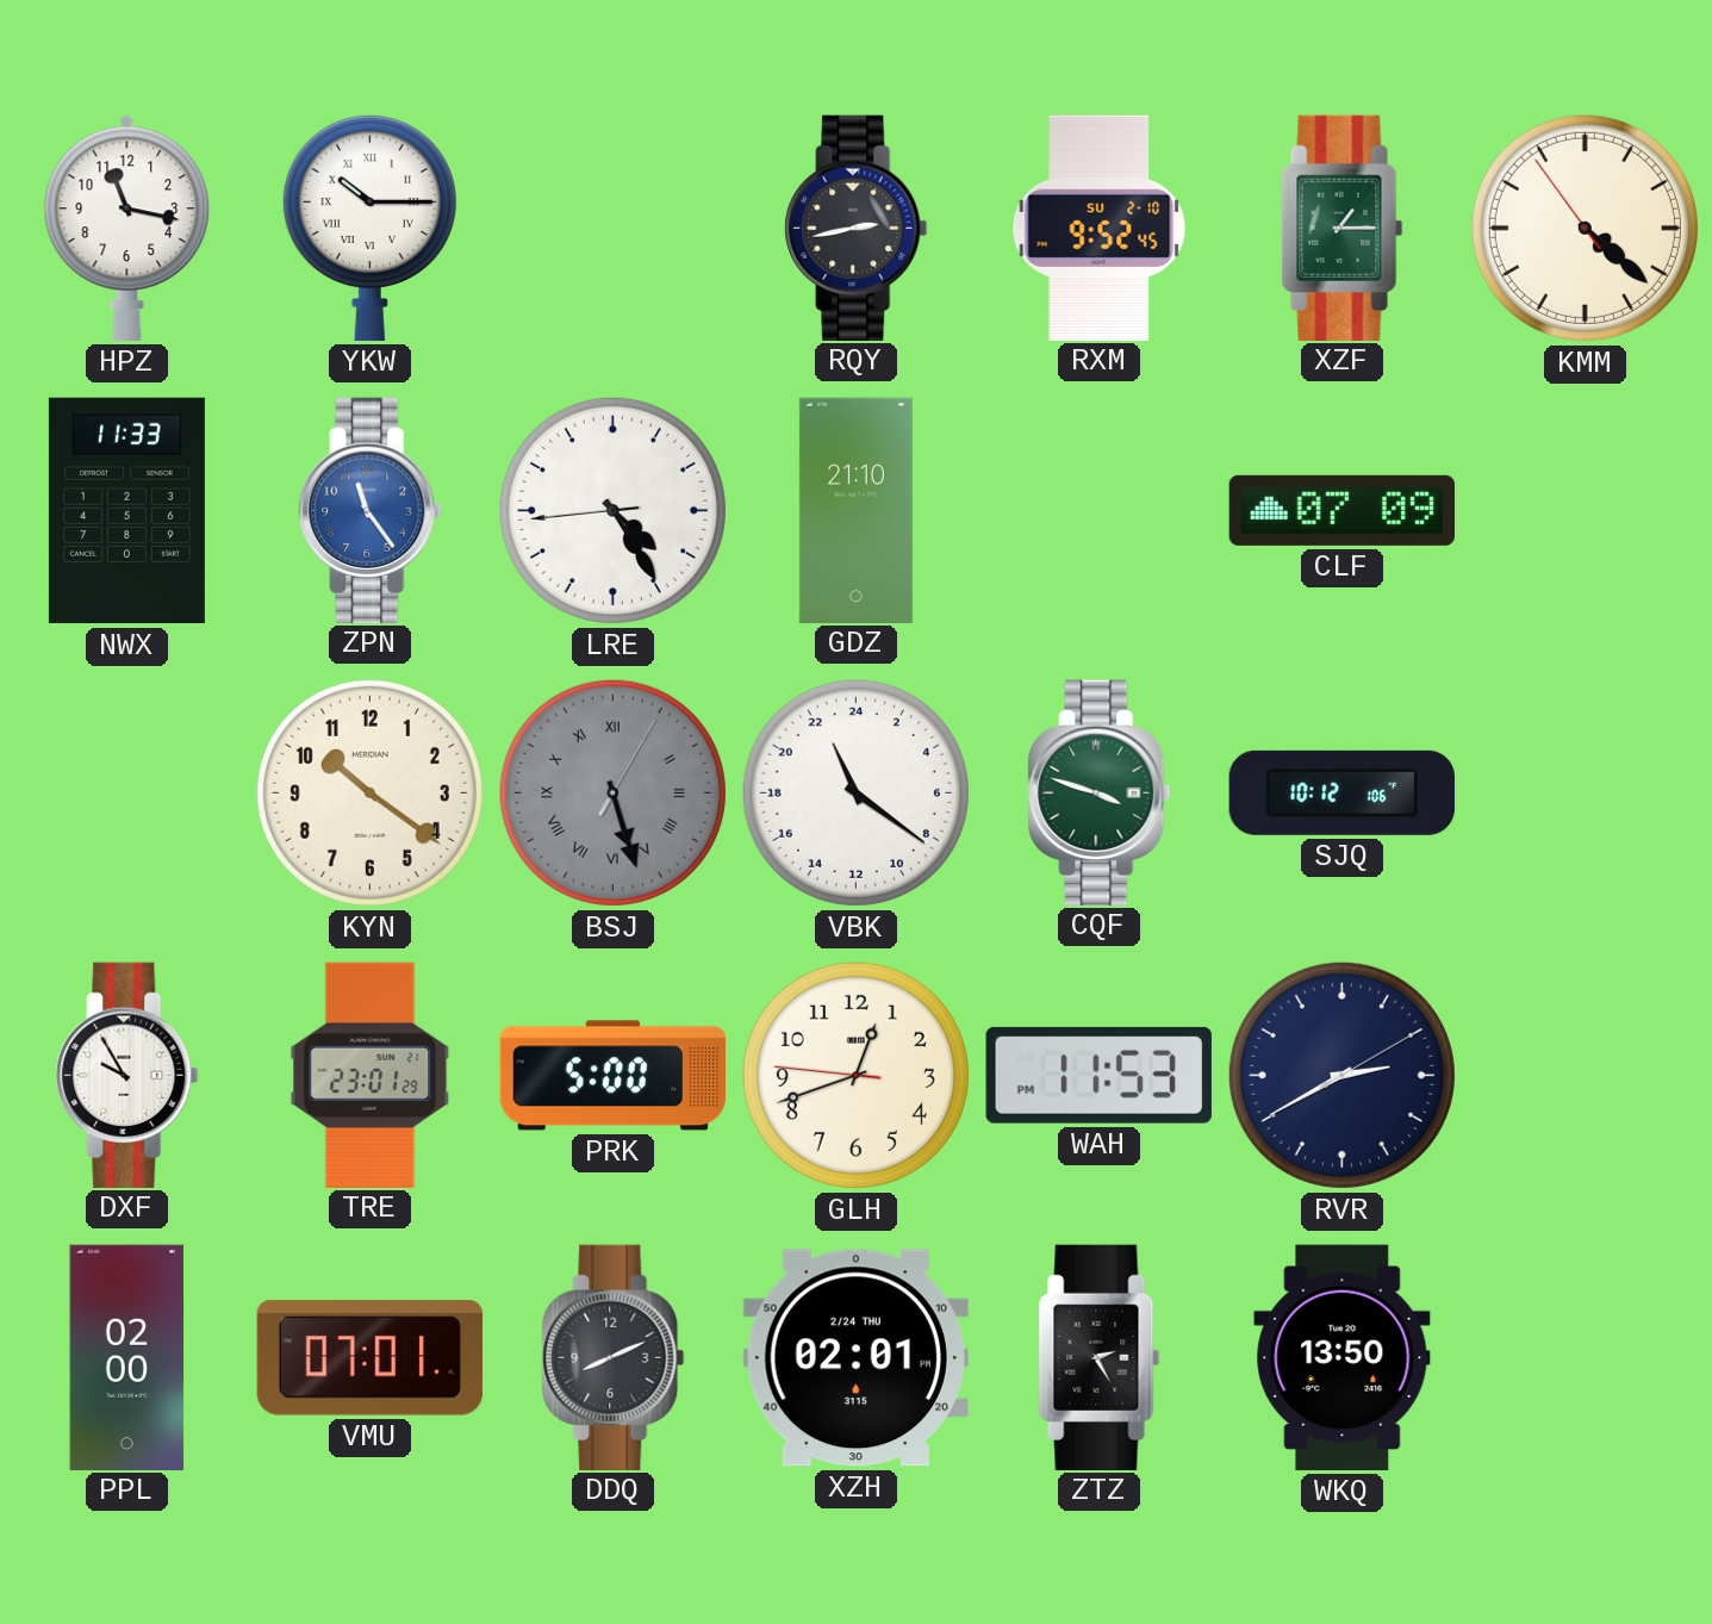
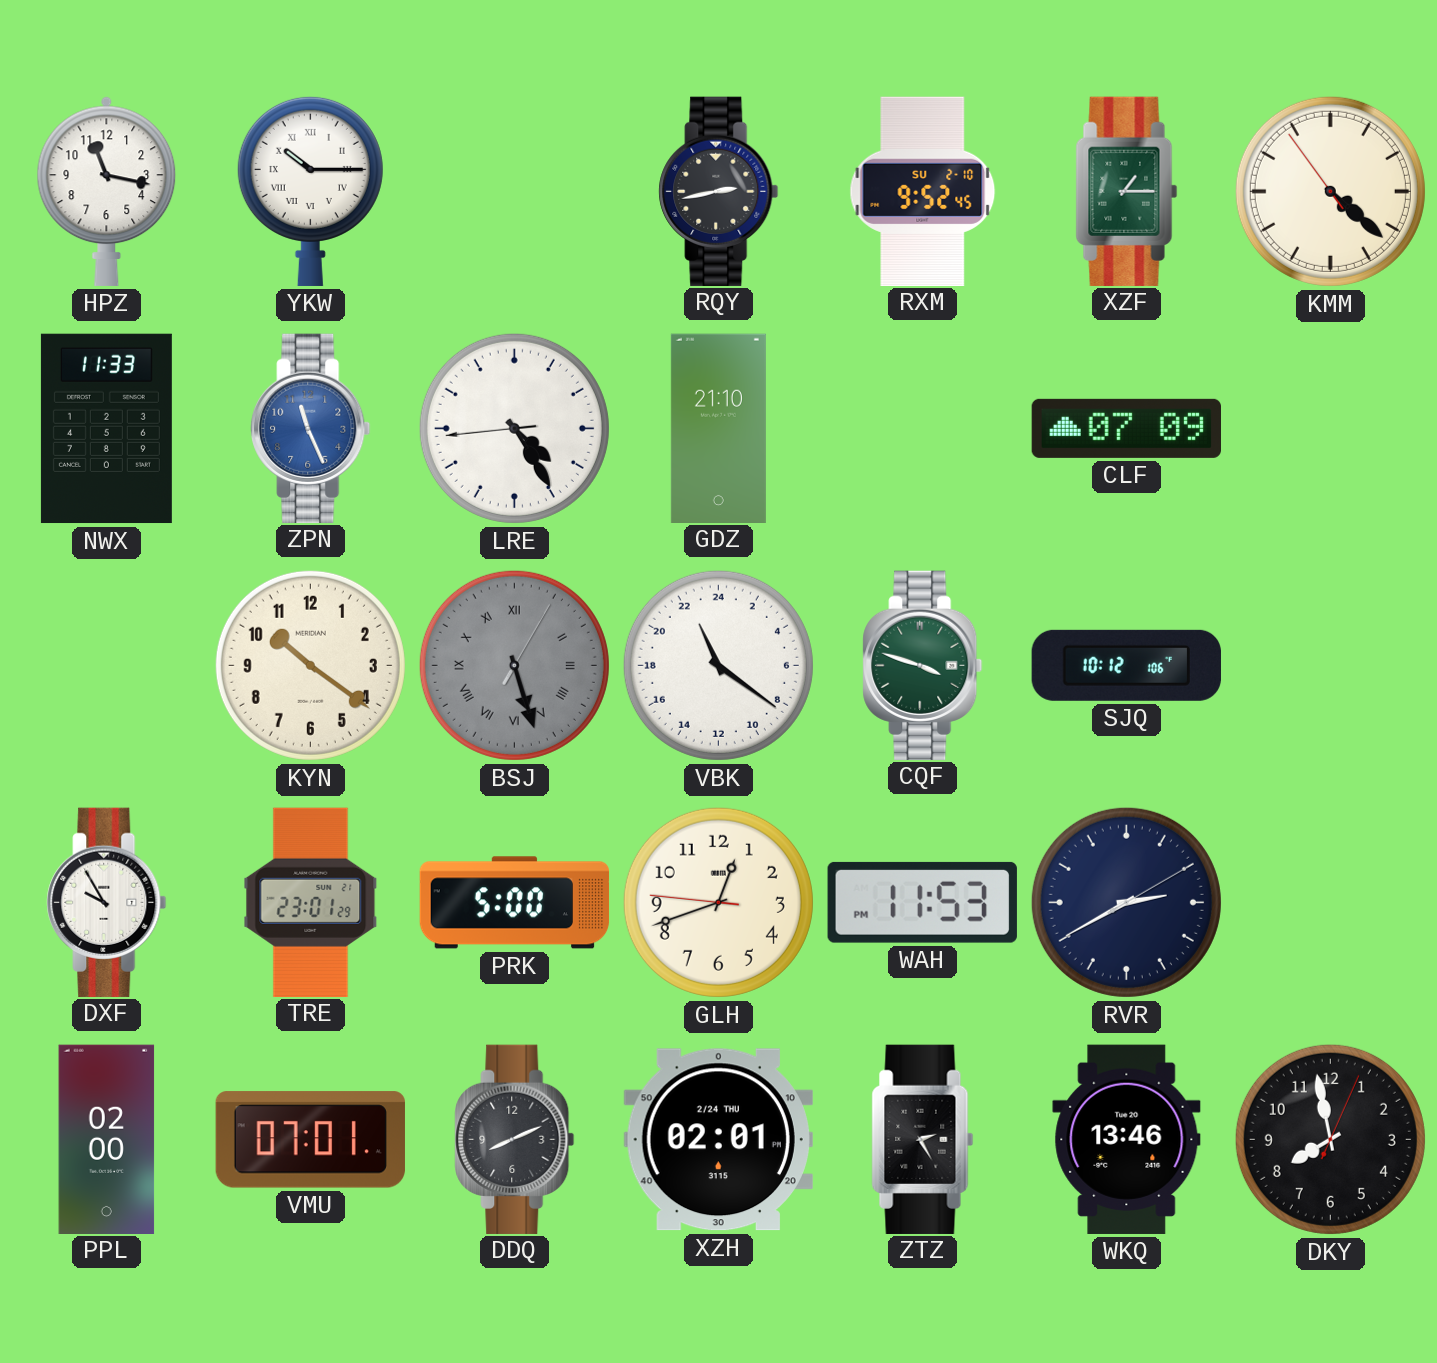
ZPN: 11:24 -> 11:26
WKQ: 13:50 -> 13:46
DKY: none -> 7:58
